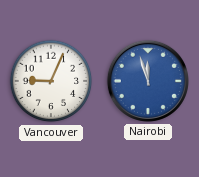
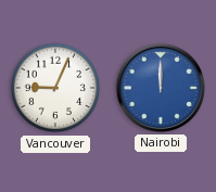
Nairobi: 11:57 -> 12:00
